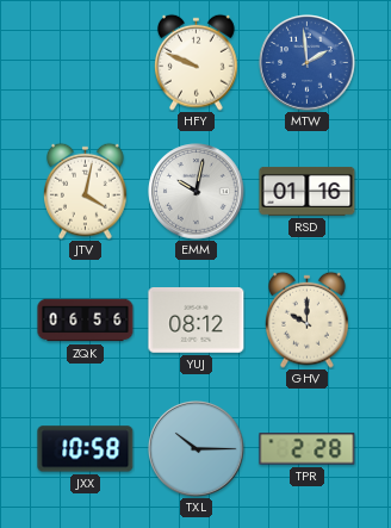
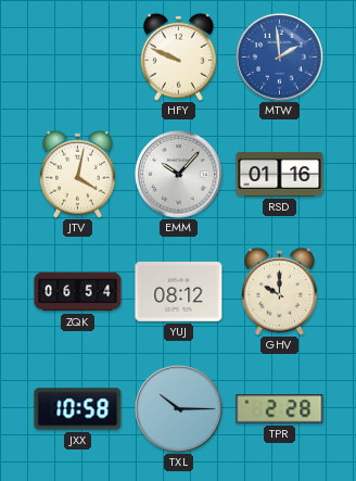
EMM: 10:02 -> 10:07
ZQK: 06:56 -> 06:54
